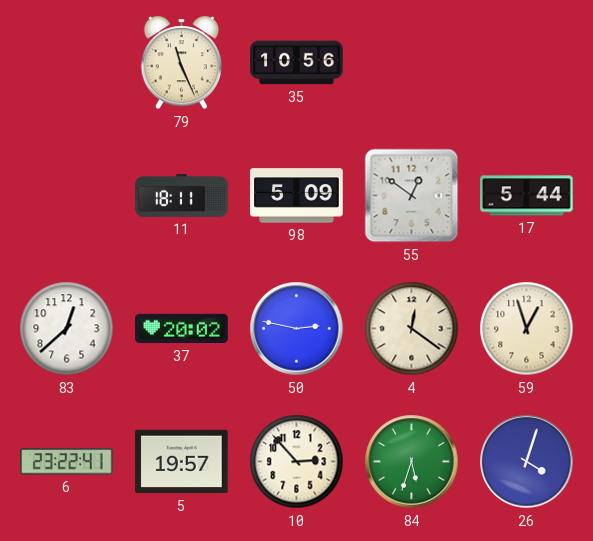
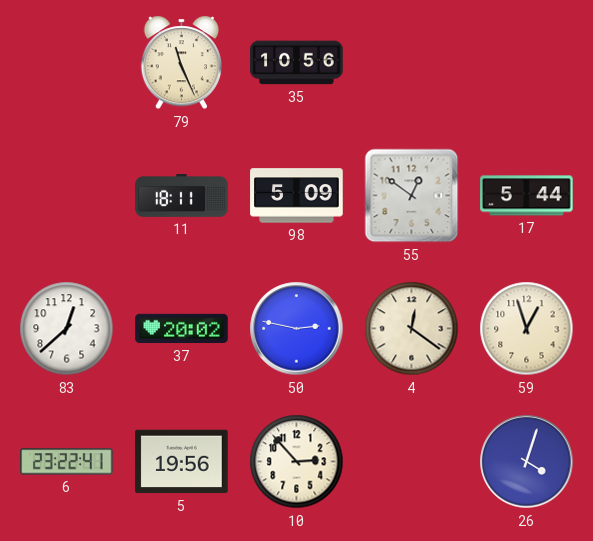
5: 19:57 -> 19:56
84: 5:33 -> none
